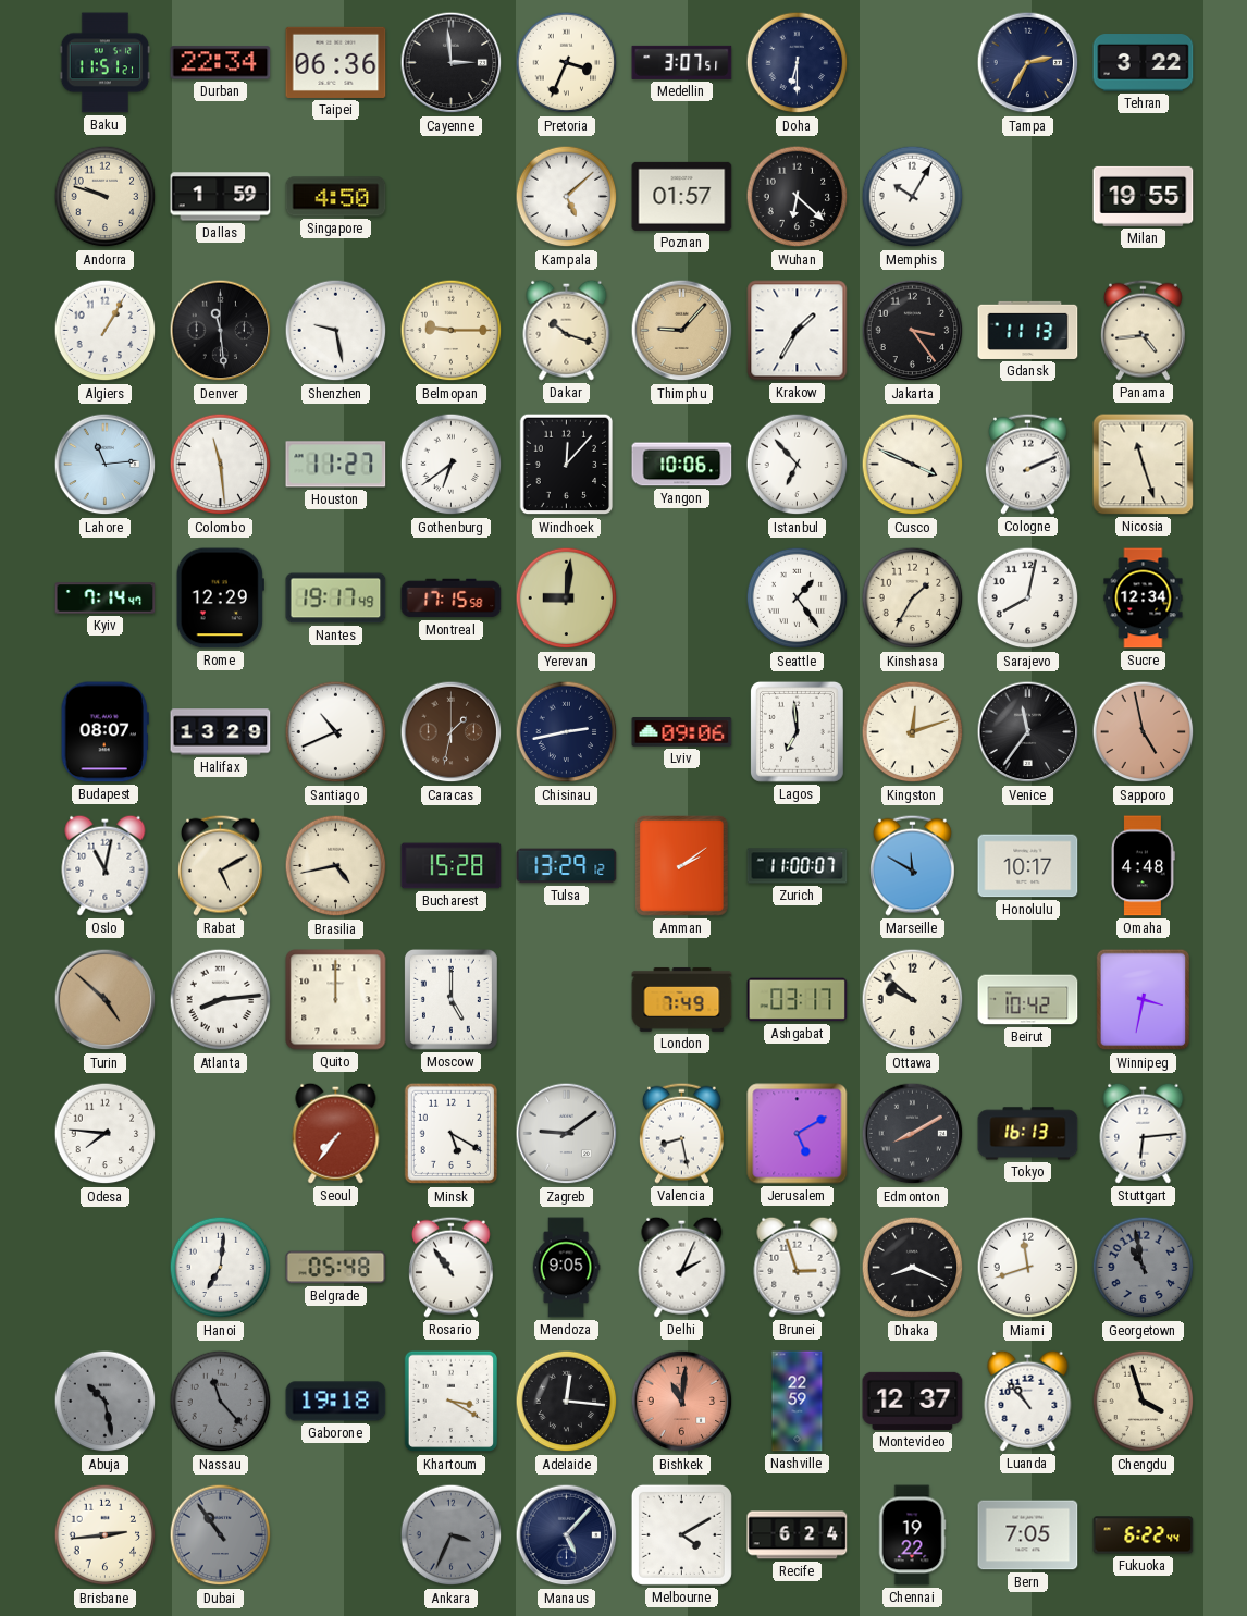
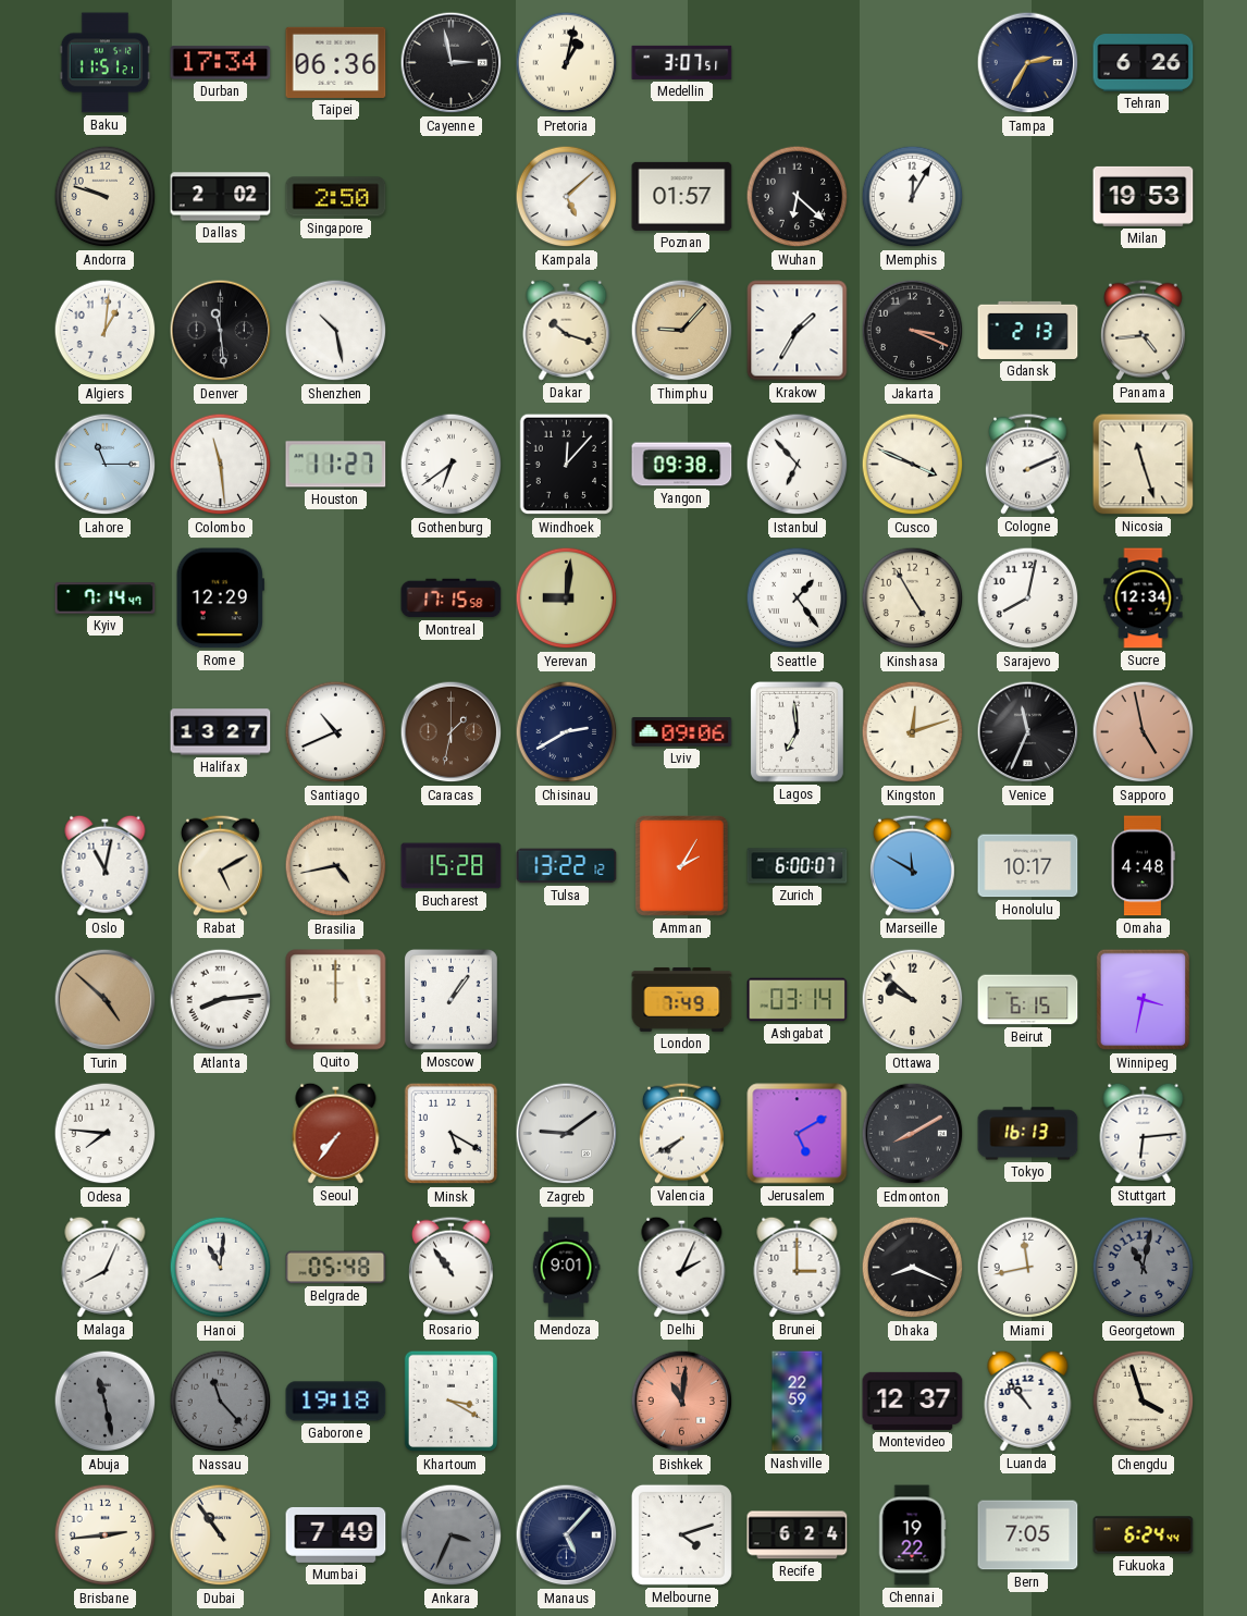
Durban: 22:34 -> 17:34
Cayenne: 2:59 -> 2:58
Pretoria: 3:34 -> 1:02
Doha: 6:30 -> none
Tehran: 3:22 -> 6:26
Dallas: 1:59 -> 2:02
Singapore: 4:50 -> 2:50
Memphis: 10:05 -> 12:05
Milan: 19:55 -> 19:53
Algiers: 1:05 -> 1:01
Shenzhen: 9:28 -> 10:28
Belmopan: 9:15 -> none
Jakarta: 3:24 -> 3:19
Gdansk: 11:13 -> 2:13
Lahore: 11:14 -> 11:15
Yangon: 10:06 -> 09:38
Nantes: 19:17 -> none
Kinshasa: 1:35 -> 4:55
Budapest: 08:07 -> none
Halifax: 13:29 -> 13:27
Chisinau: 2:43 -> 2:40
Venice: 11:36 -> 11:34
Tulsa: 13:29 -> 13:22
Amman: 2:09 -> 2:05
Zurich: 11:00 -> 6:00
Moscow: 5:00 -> 1:06
Ashgabat: 03:17 -> 03:14
Beirut: 10:42 -> 6:15
Valencia: 8:28 -> 7:40
Malaga: none -> 8:04
Hanoi: 7:01 -> 11:01
Mendoza: 9:05 -> 9:01
Brunei: 2:57 -> 3:00
Miami: 11:42 -> 11:43
Georgetown: 10:58 -> 11:02
Abuja: 10:28 -> 11:28
Adelaide: 12:16 -> none
Dubai dial: grey -> cream
Mumbai: none -> 7:49
Melbourne: 4:10 -> 4:12
Fukuoka: 6:22 -> 6:24
